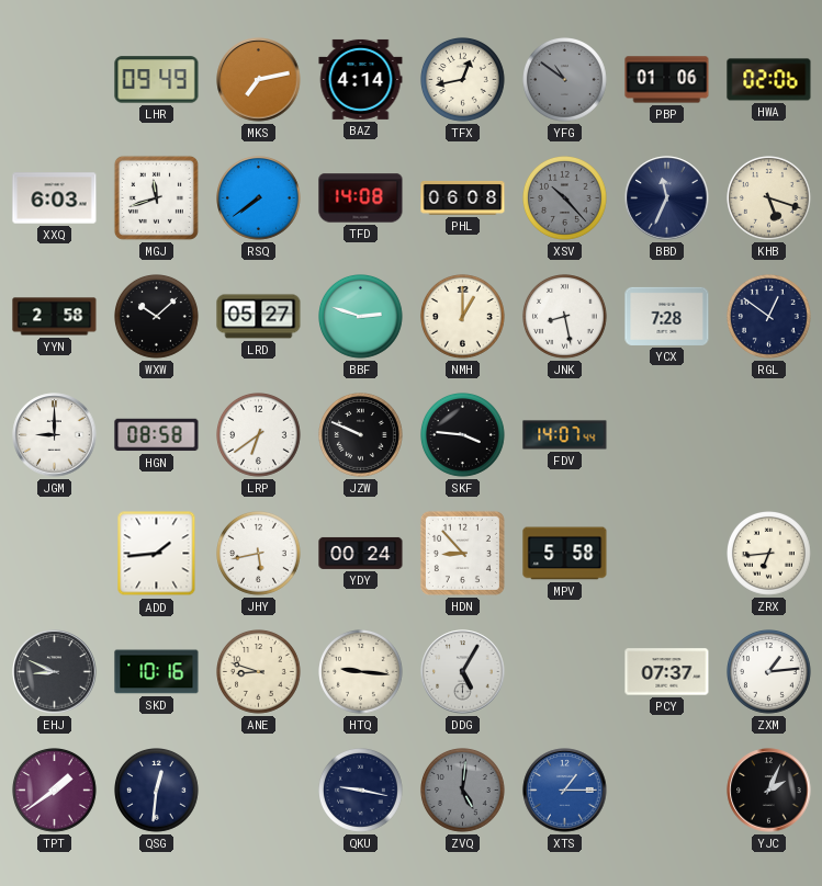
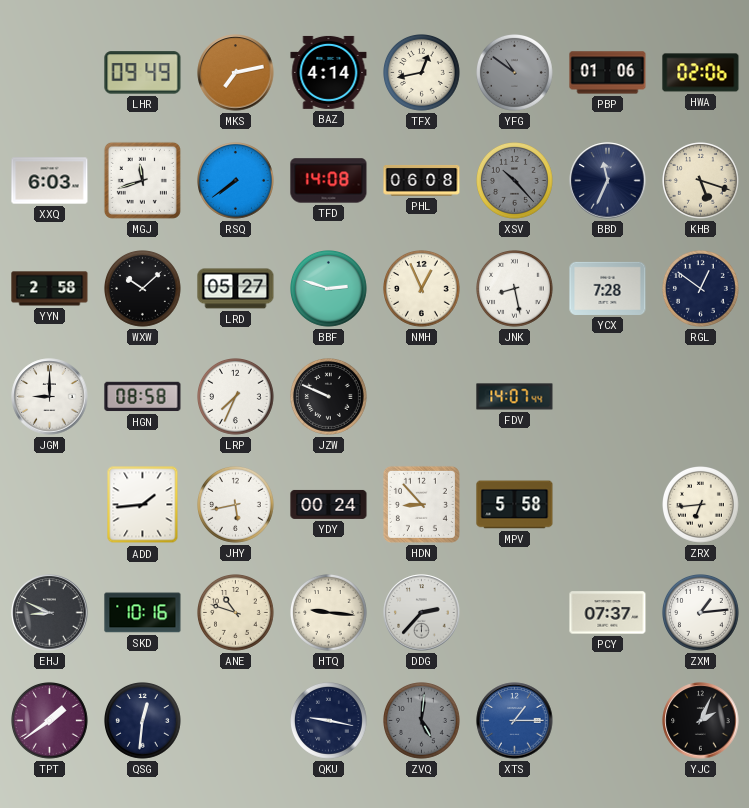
NMH: 1:00 -> 12:56
LRP: 6:39 -> 7:34
SKF: 3:46 -> none
ANE: 8:48 -> 10:48
DDG: 5:05 -> 2:37
